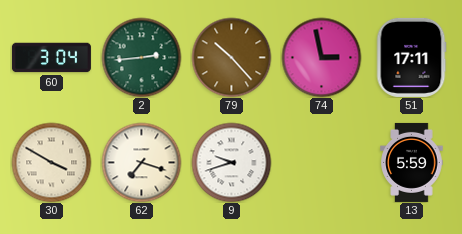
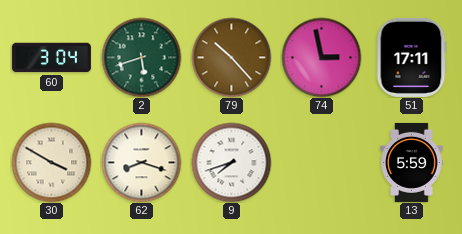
2: 2:44 -> 5:42
62: 7:18 -> 8:18
9: 9:42 -> 7:42
